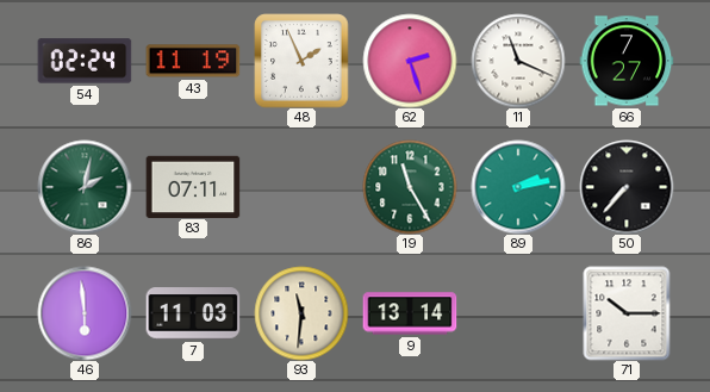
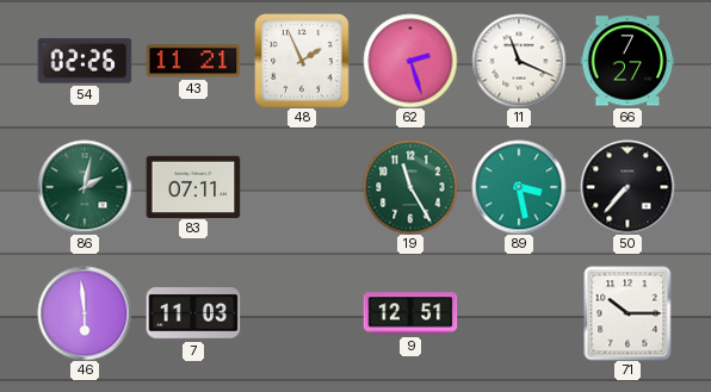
54: 02:24 -> 02:26
43: 11:19 -> 11:21
89: 2:13 -> 3:28
93: 11:31 -> none
9: 13:14 -> 12:51
